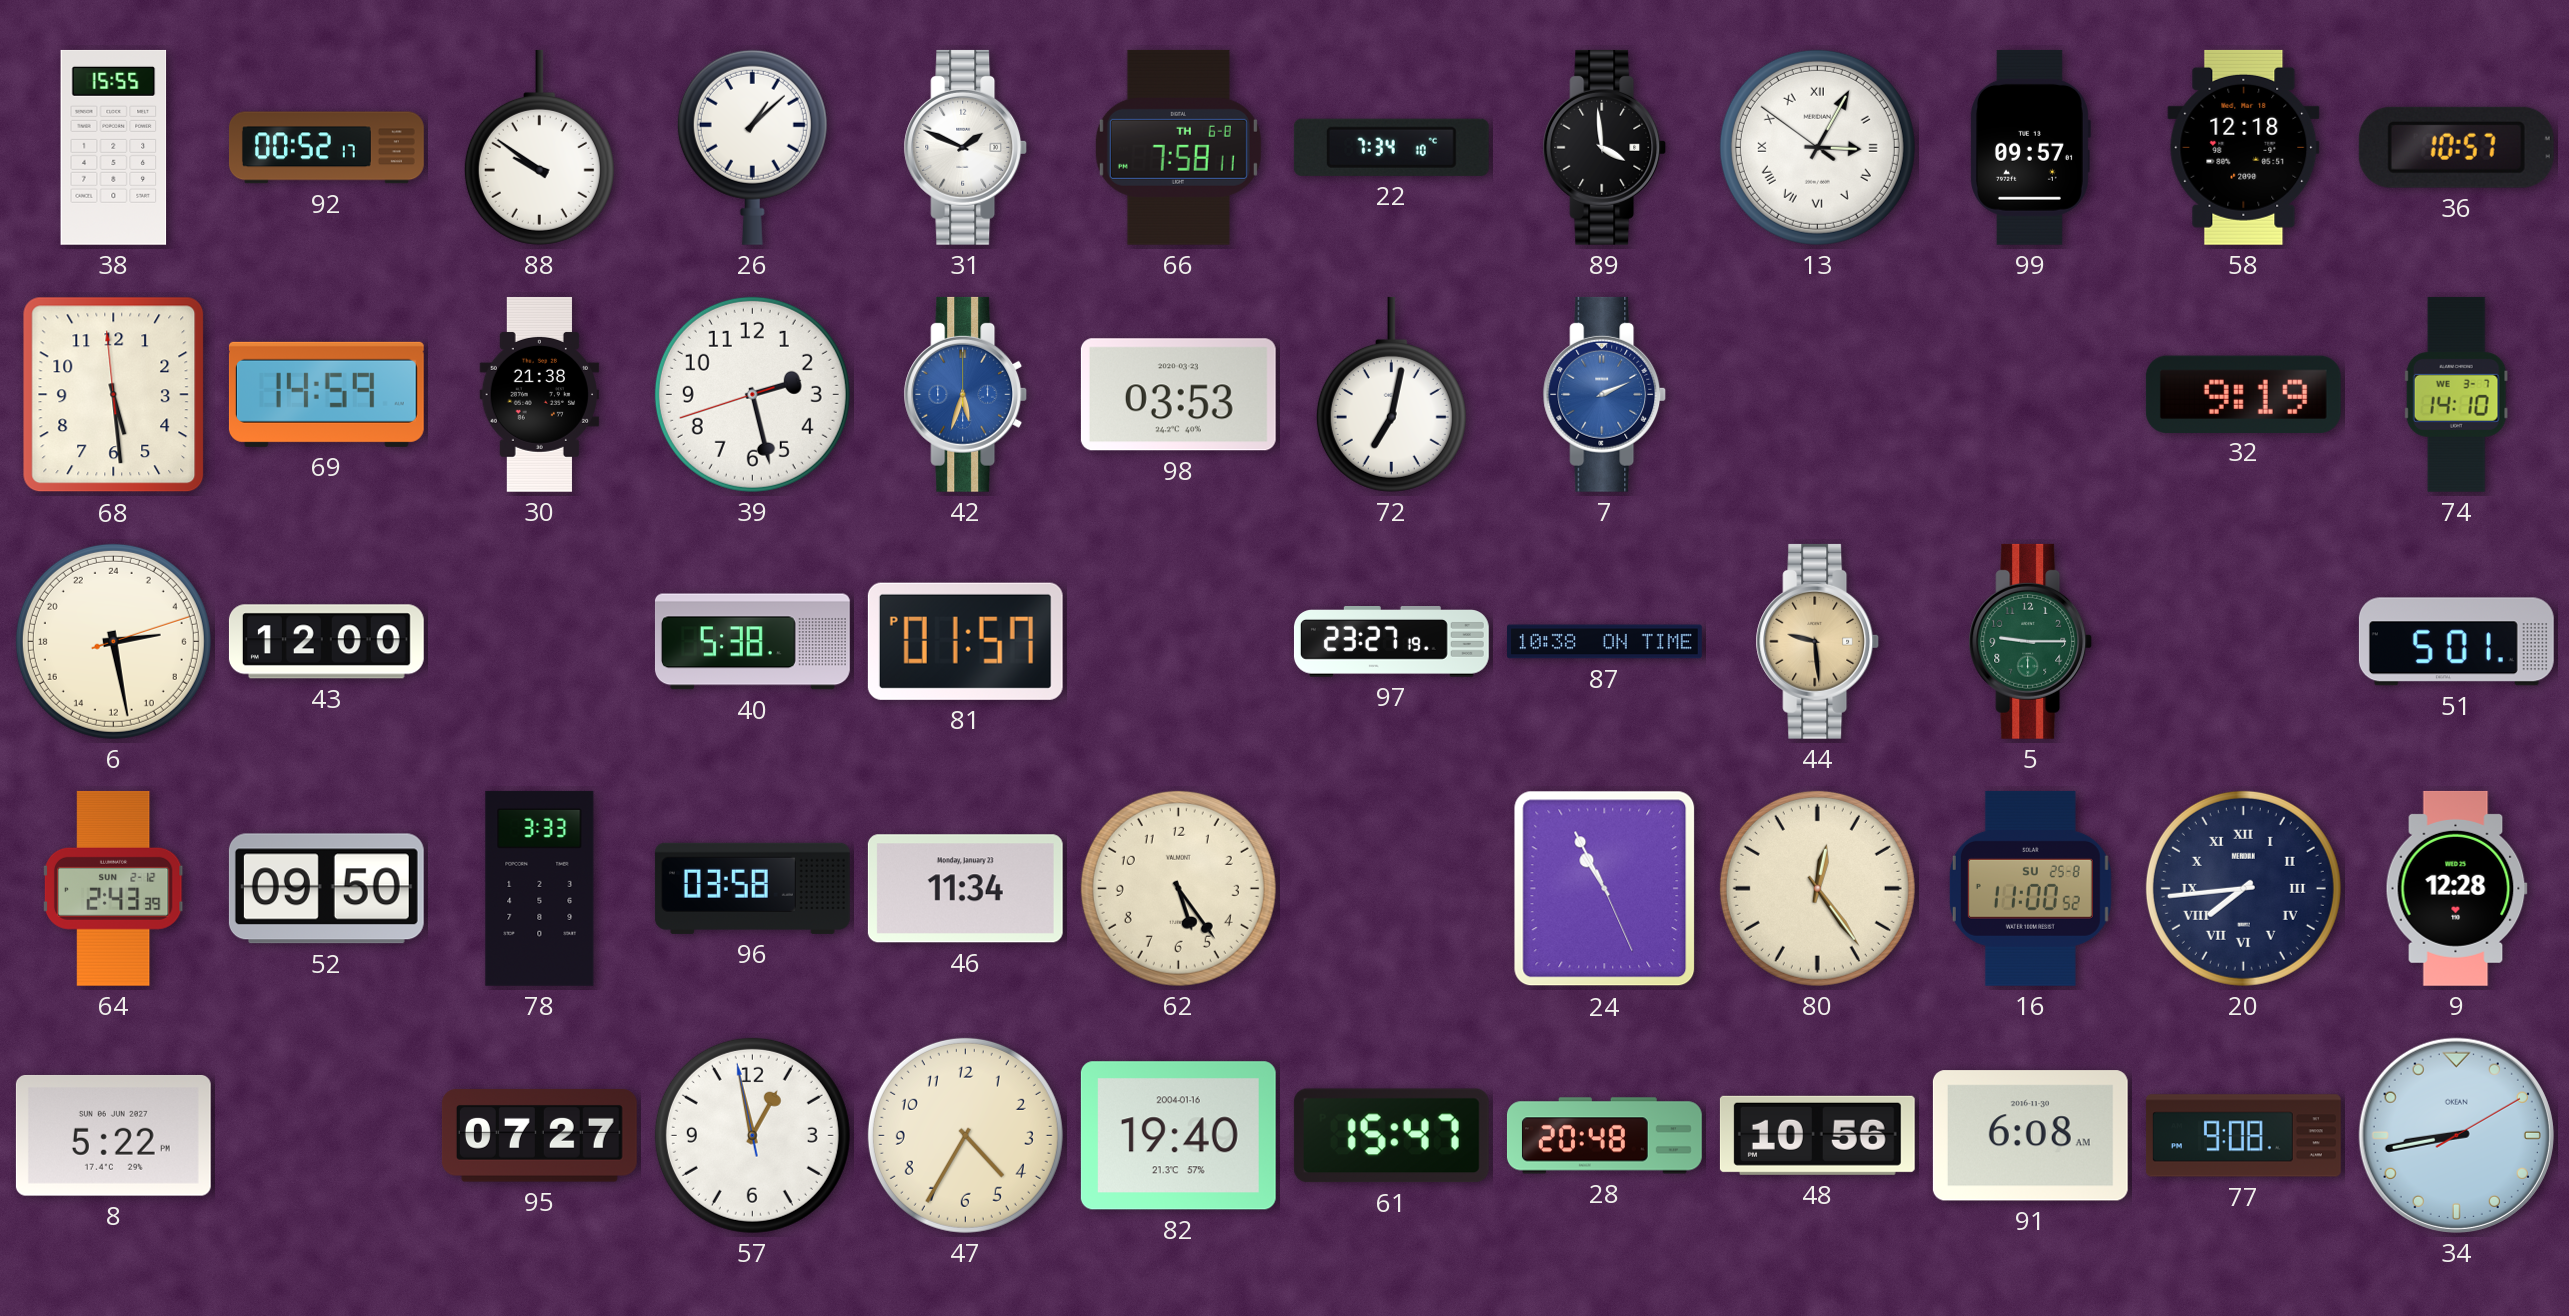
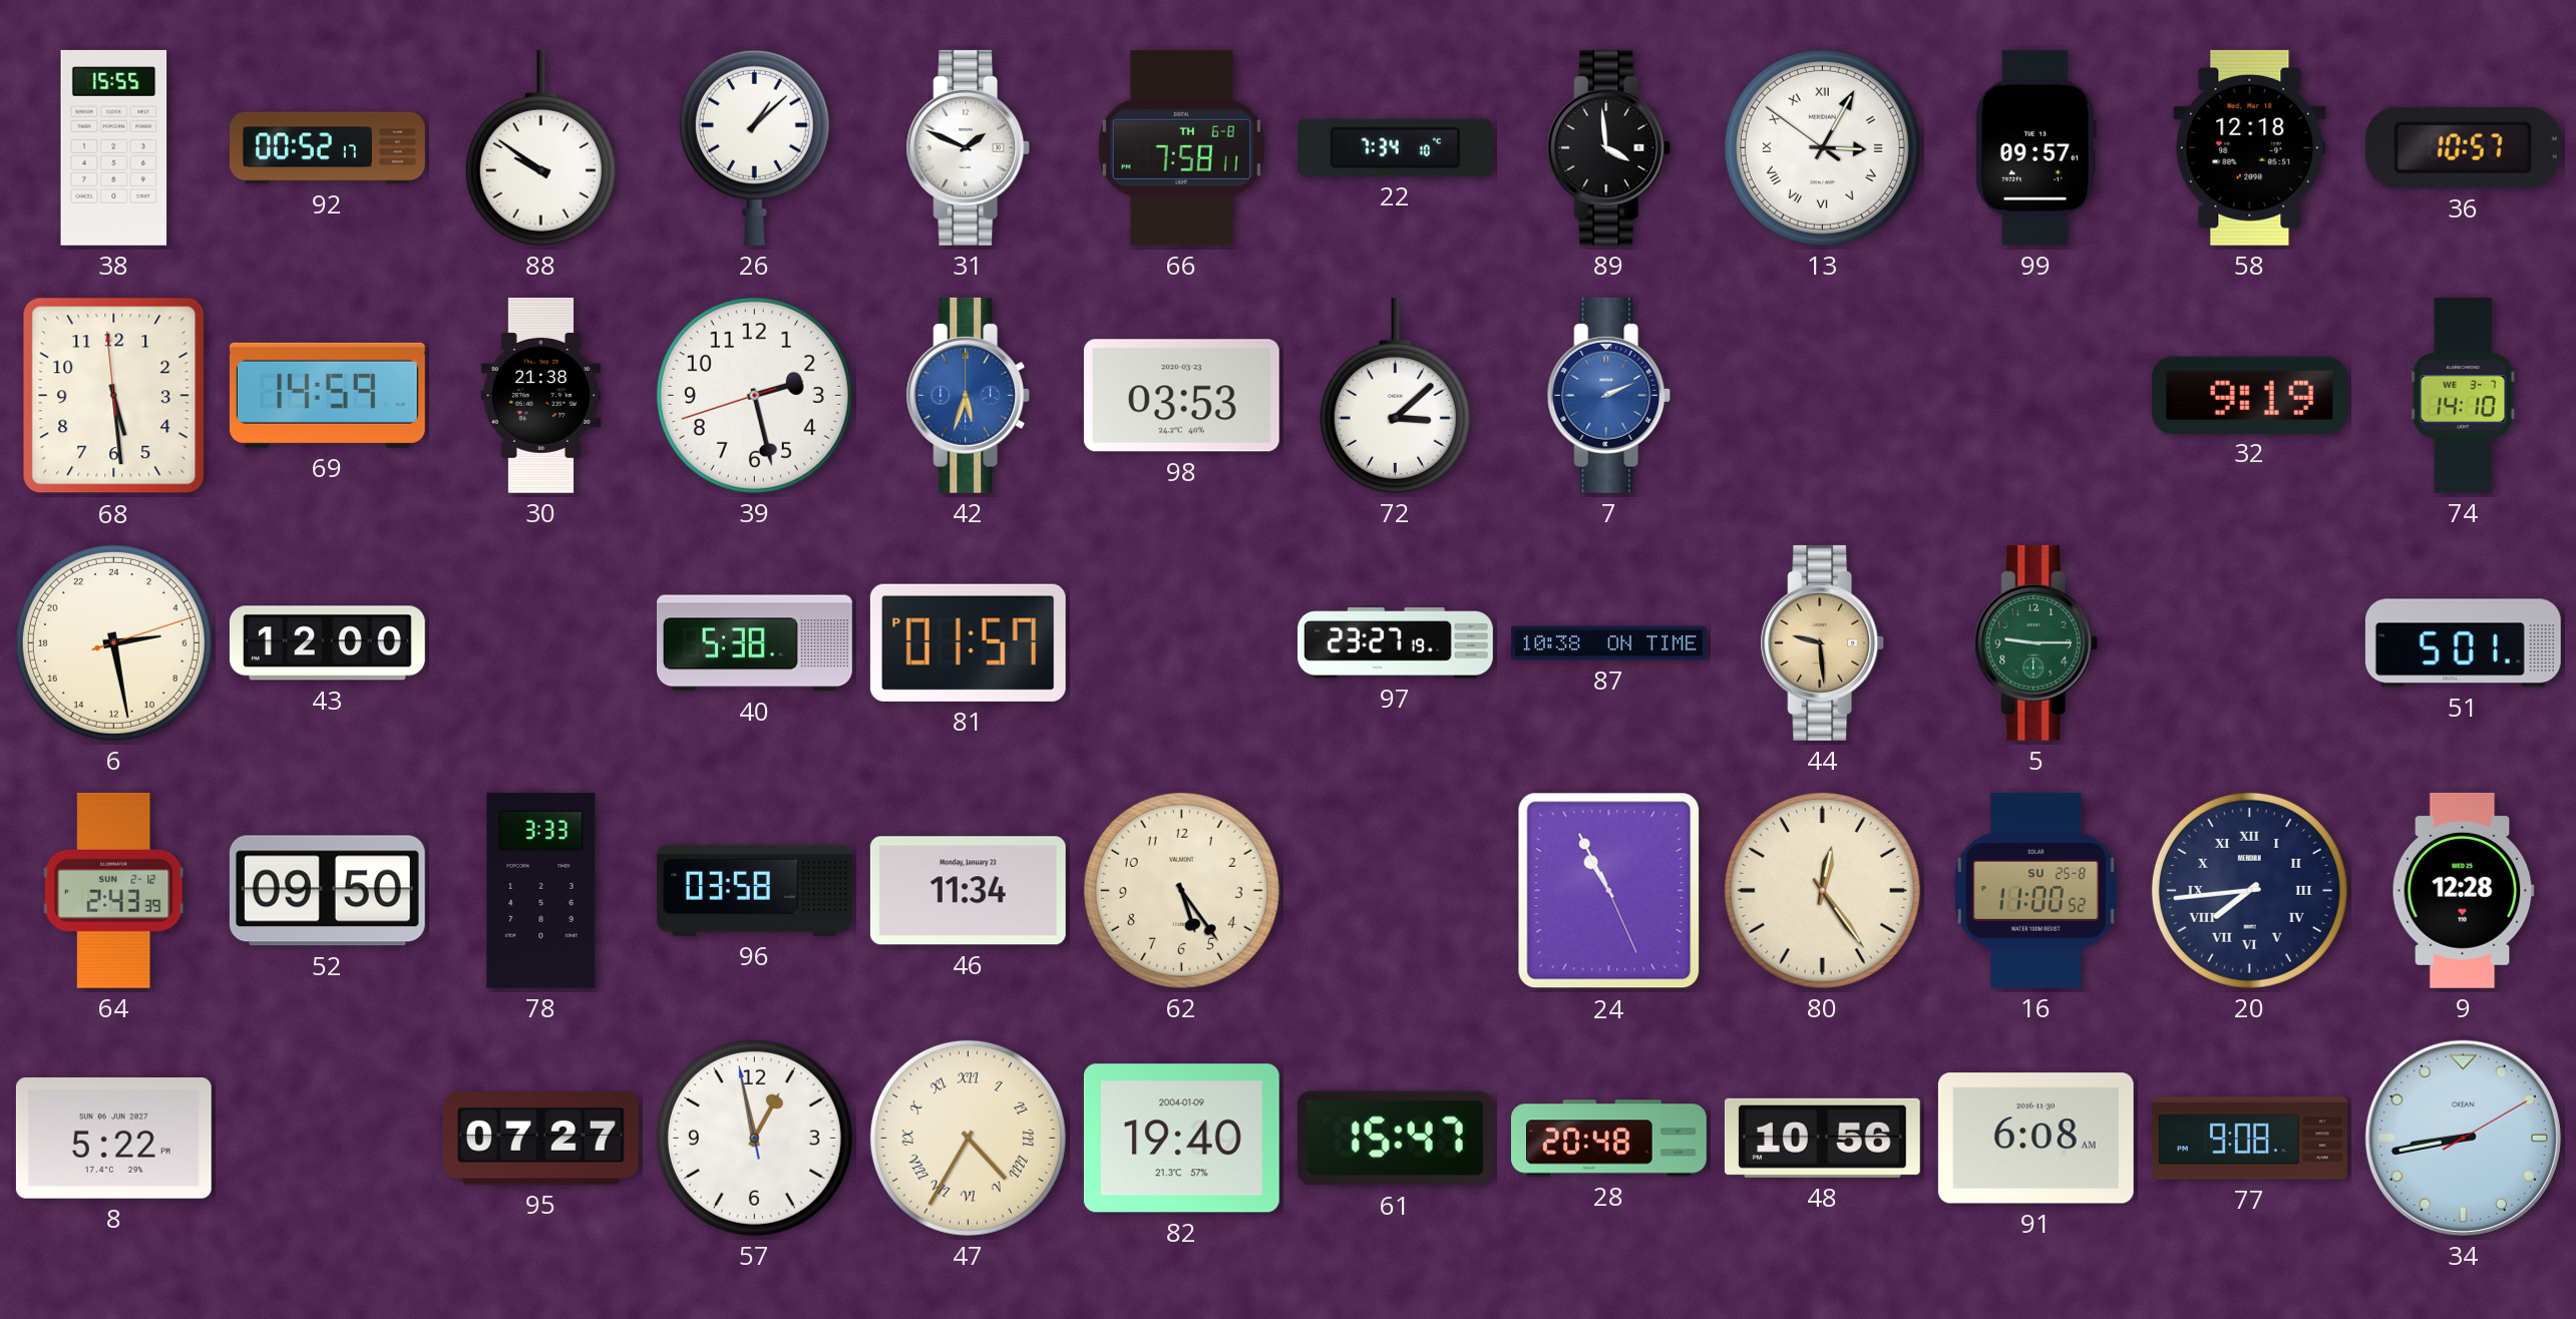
72: 7:02 -> 3:08
47 numerals: Arabic -> Roman
82 date: 2004-01-16 -> 2004-01-09
